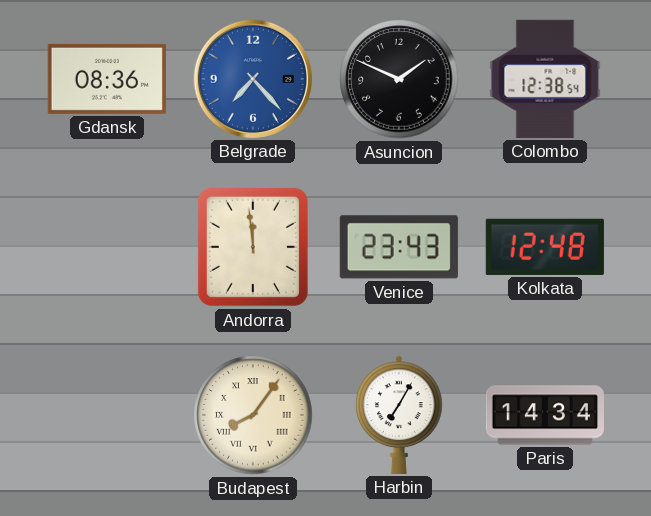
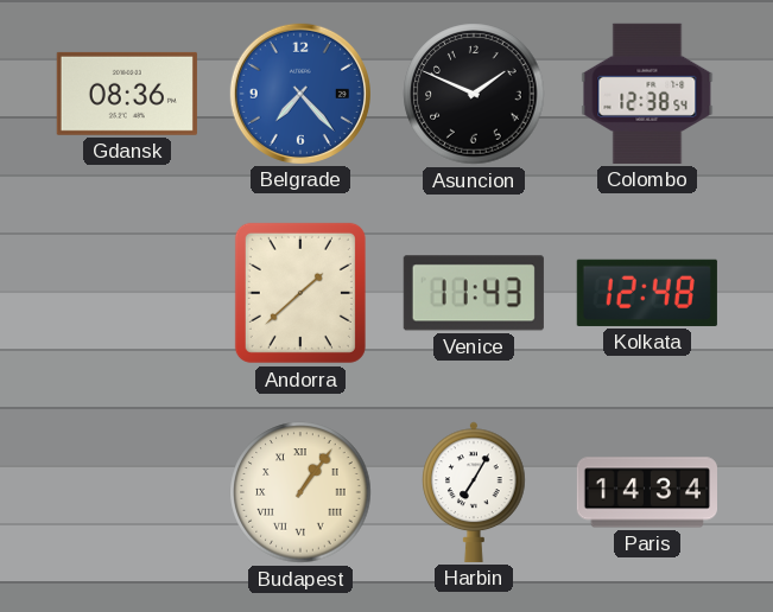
Andorra: 11:59 -> 1:38
Venice: 23:43 -> 11:43
Budapest: 8:06 -> 1:06
